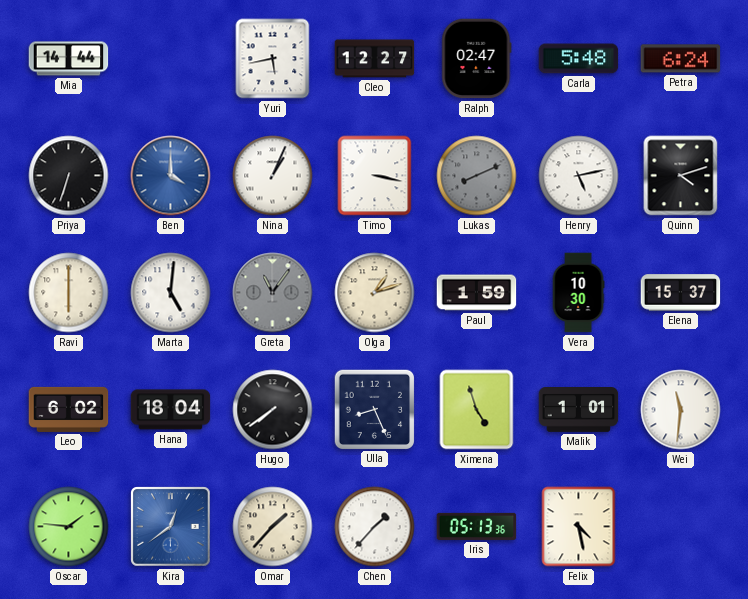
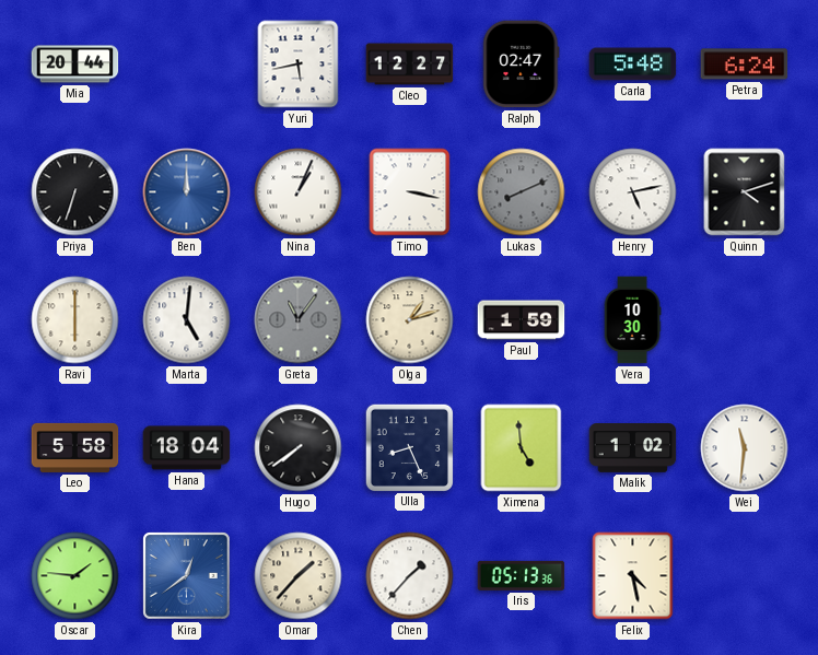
Mia: 14:44 -> 20:44
Ben: 4:00 -> 12:00
Elena: 15:37 -> none
Leo: 6:02 -> 5:58
Ximena: 4:57 -> 4:59
Malik: 1:01 -> 1:02
